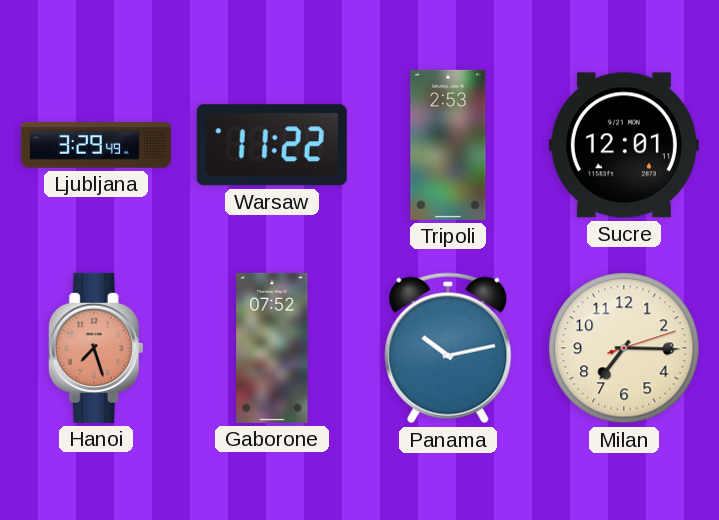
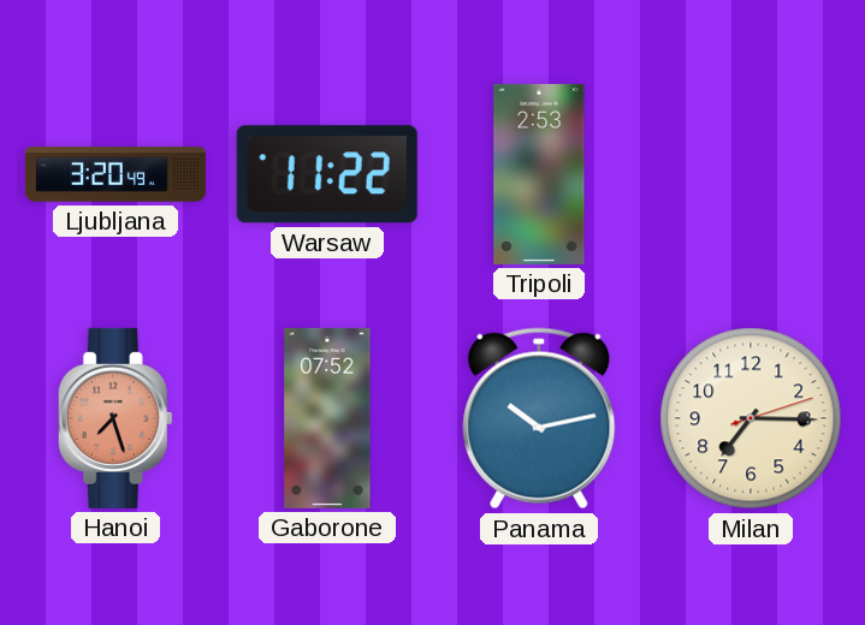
Ljubljana: 3:29 -> 3:20
Sucre: 12:01 -> none
